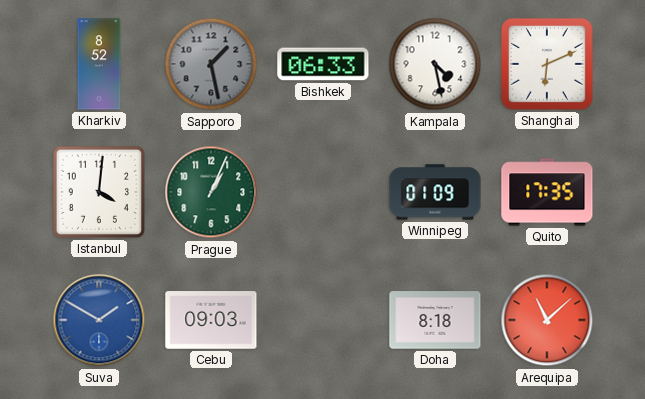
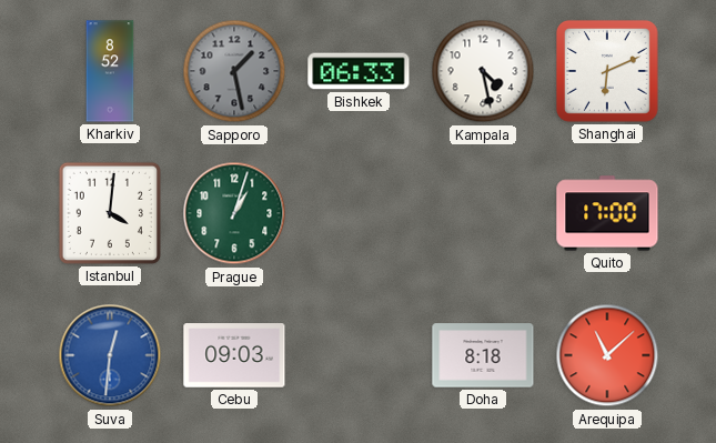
Prague: 1:04 -> 1:03
Winnipeg: 01:09 -> none
Quito: 17:35 -> 17:00
Suva: 1:50 -> 12:31
